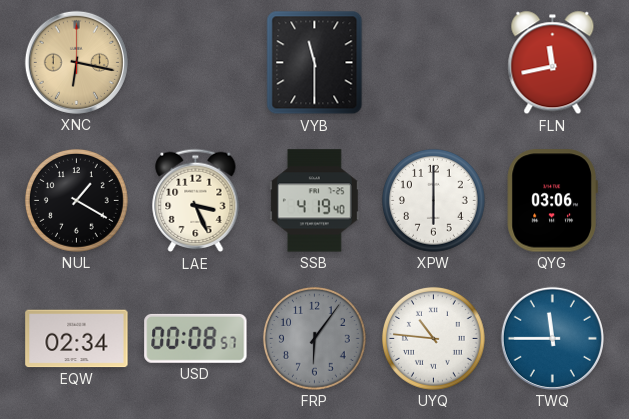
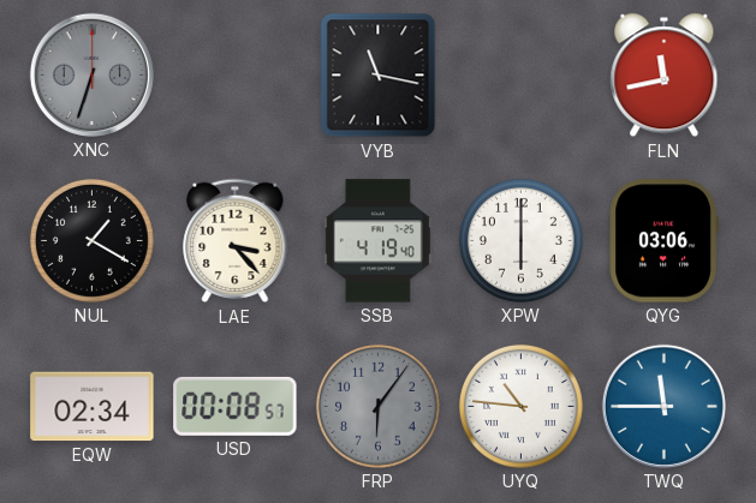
XNC: 6:17 -> 6:33
XNC dial: champagne -> grey
VYB: 11:30 -> 11:17
LAE: 3:26 -> 3:23
